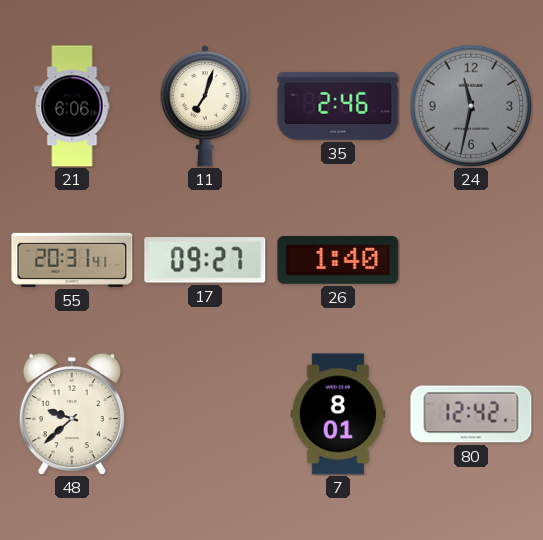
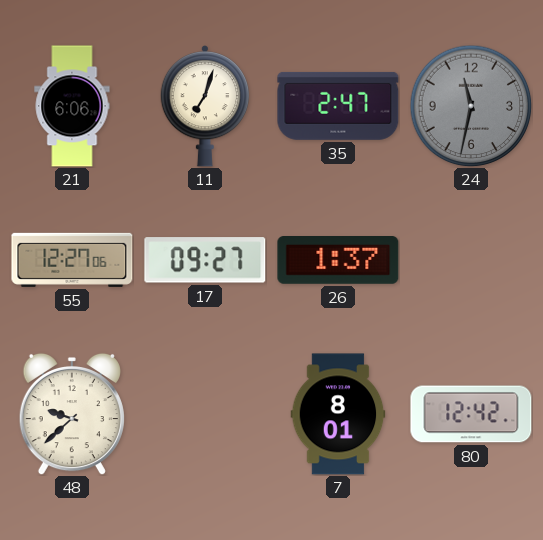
35: 2:46 -> 2:47
55: 20:31 -> 12:27
26: 1:40 -> 1:37
